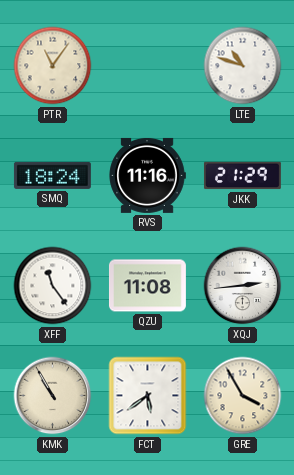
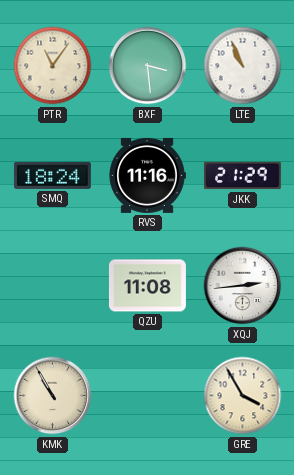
BXF: none -> 3:29
LTE: 10:48 -> 10:56
XFF: 11:24 -> none
FCT: 5:39 -> none
